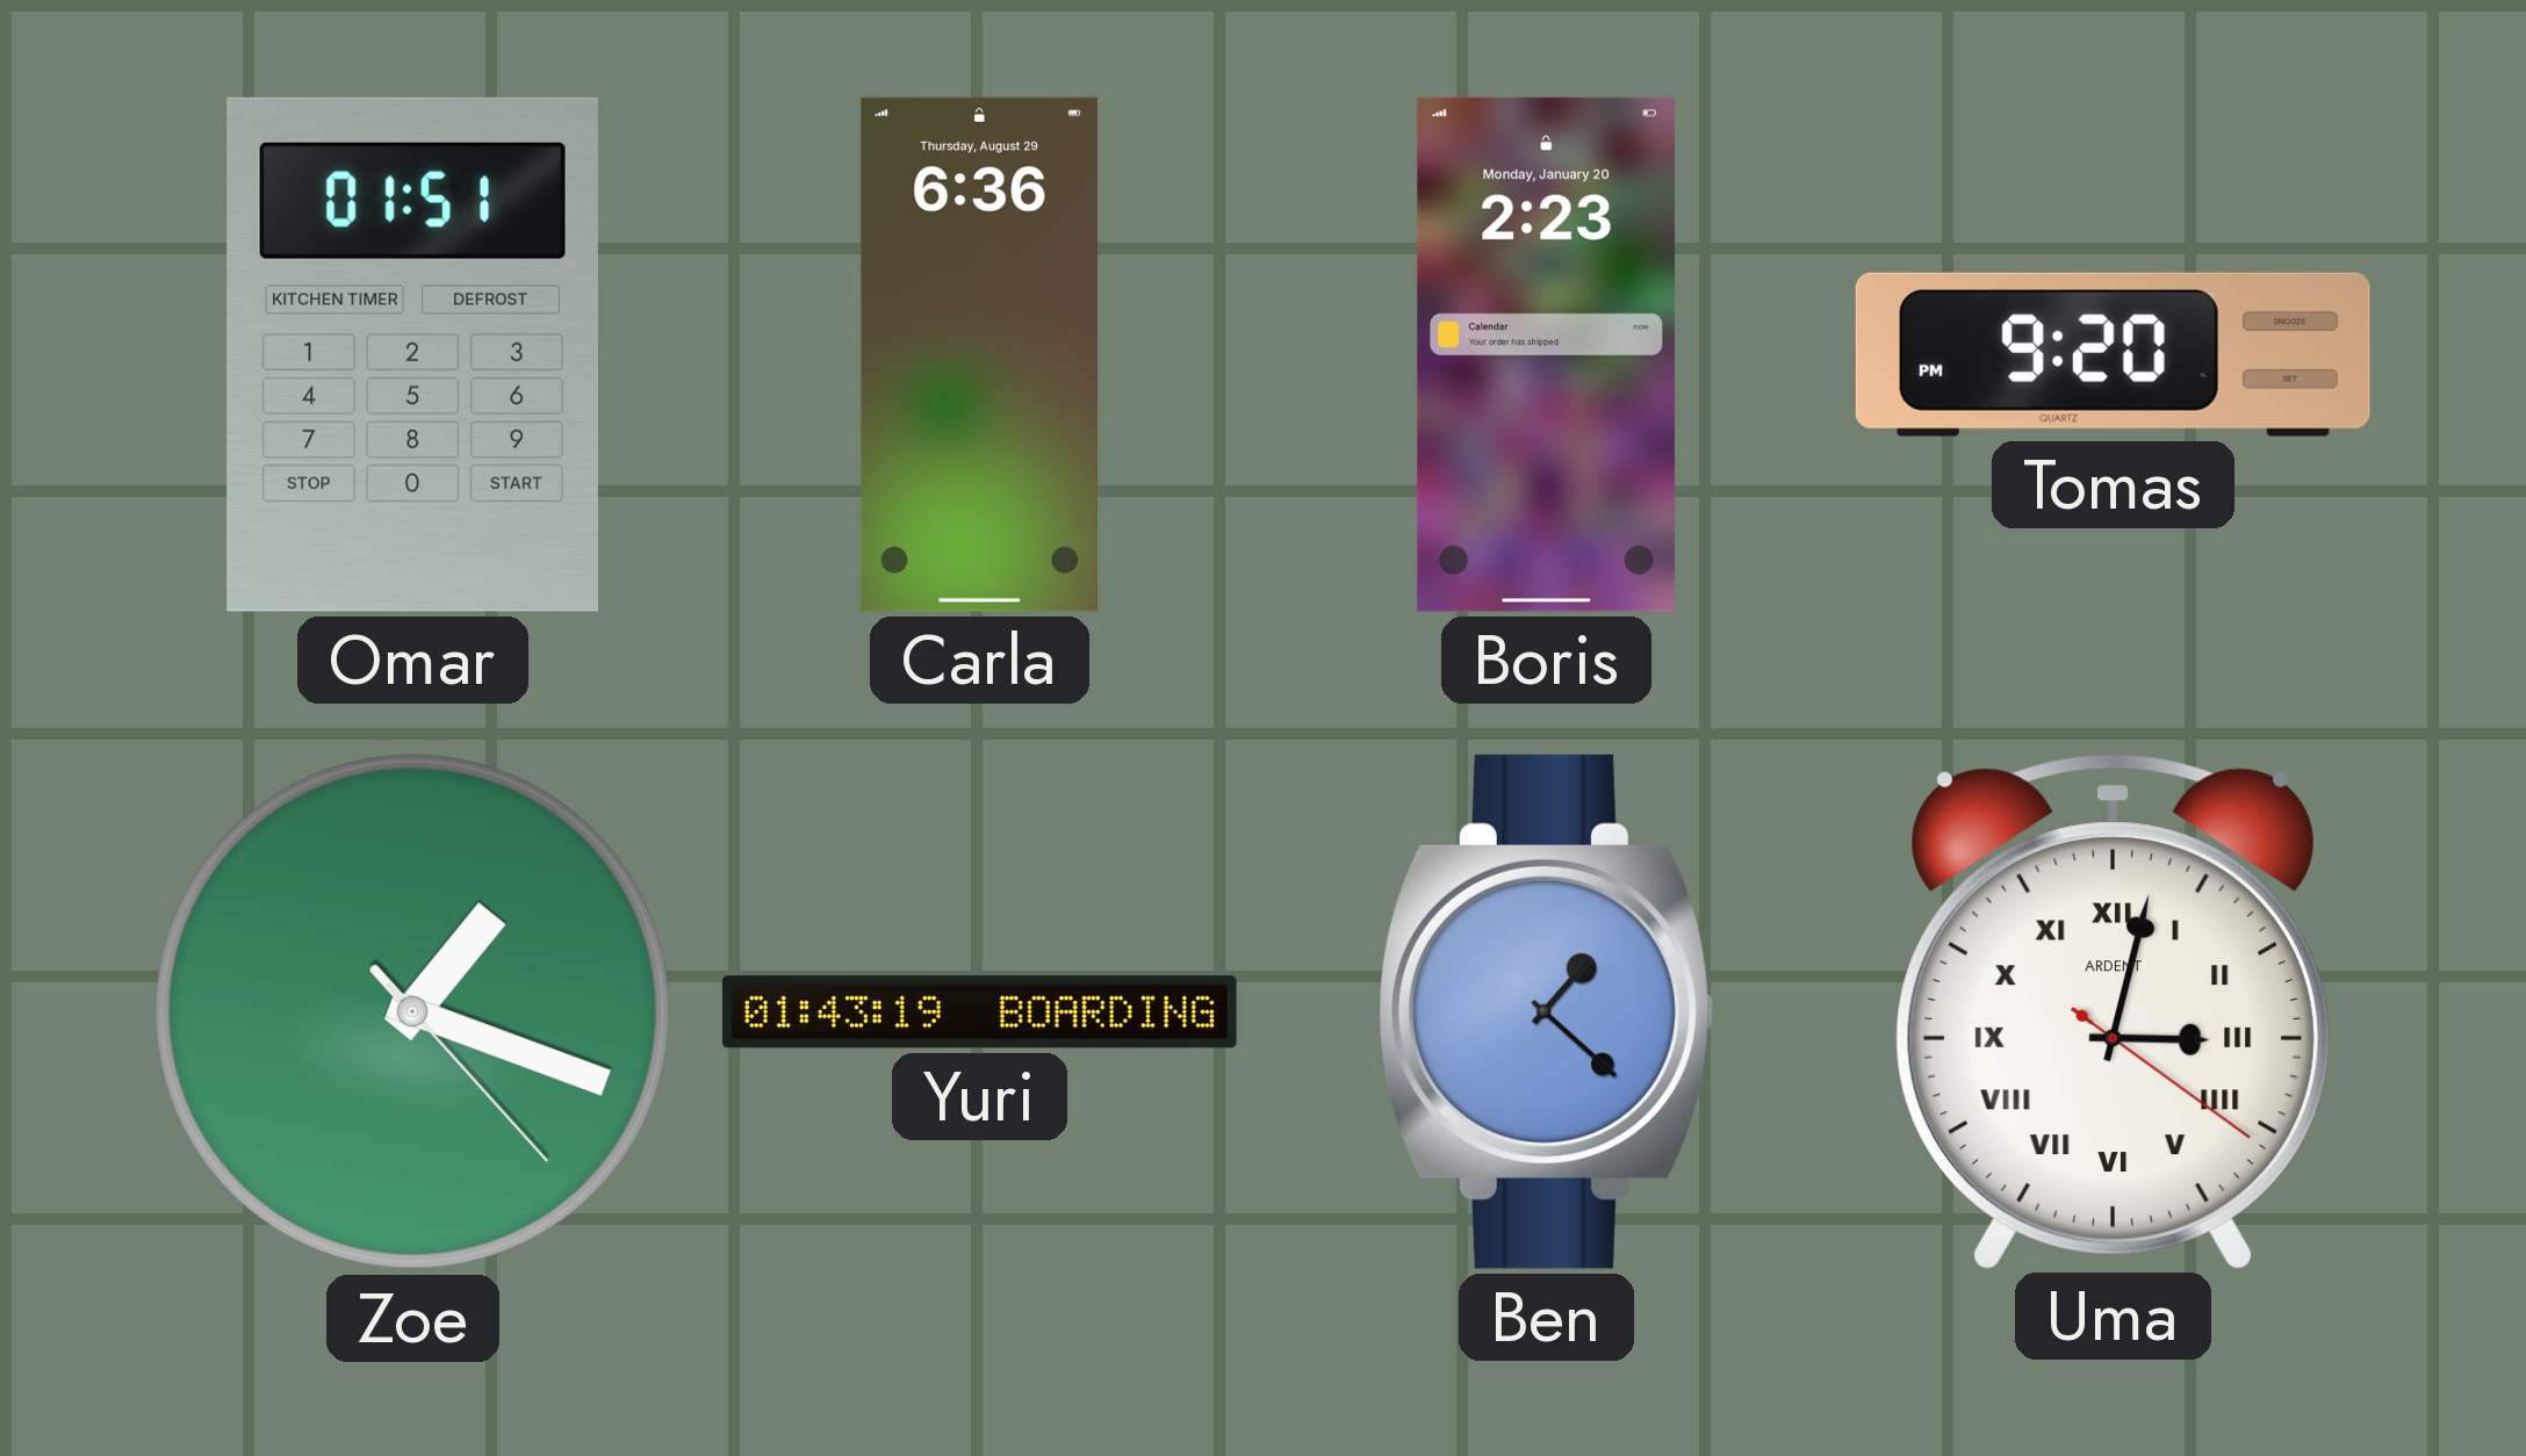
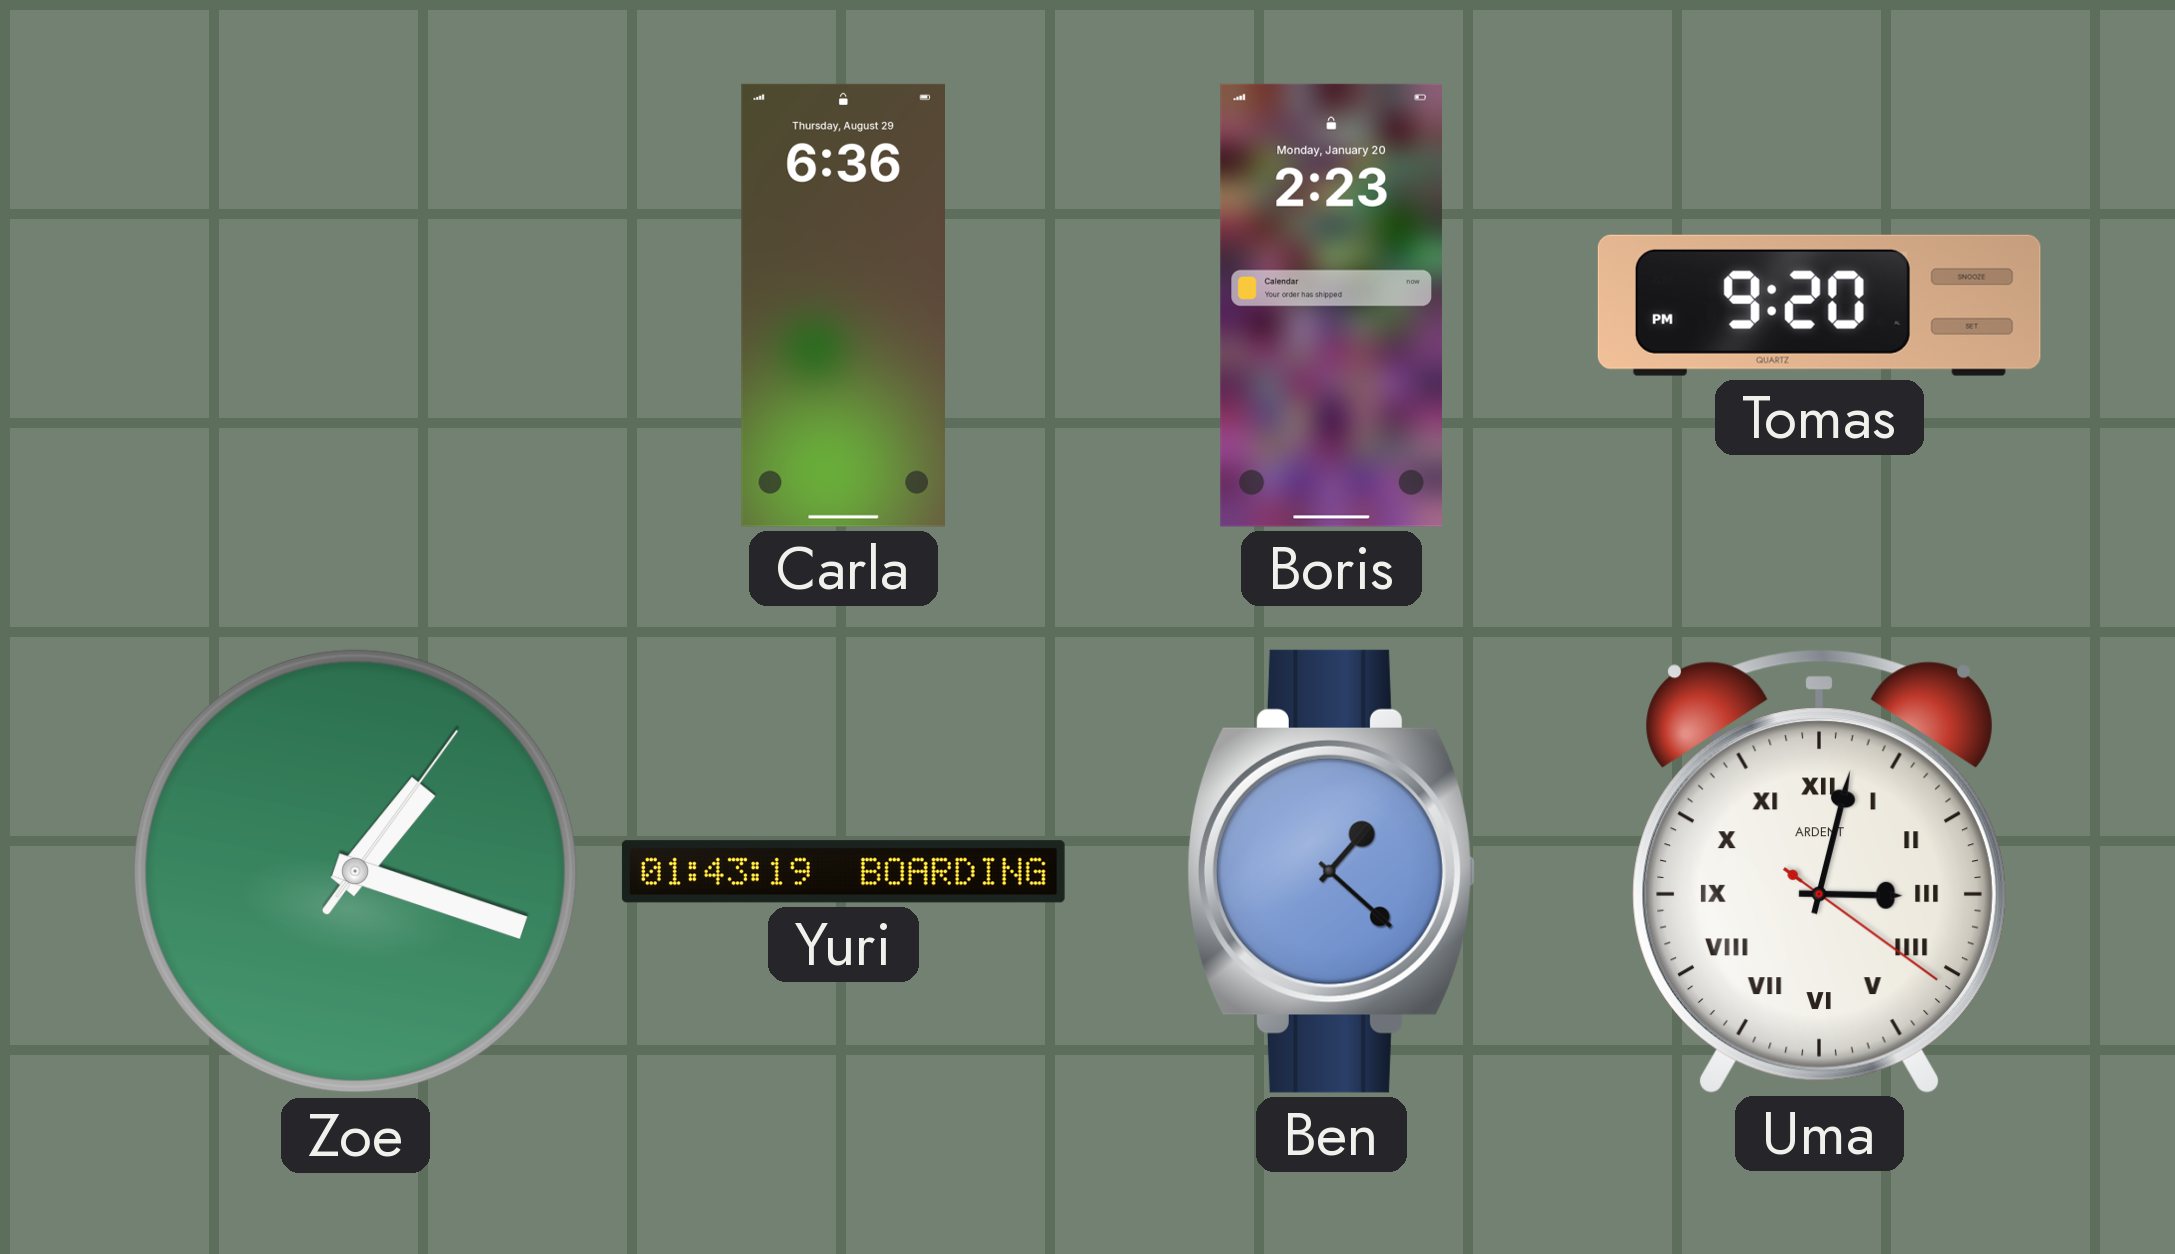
Omar: 01:51 -> none
Zoe: 1:18:23 -> 1:18:06
